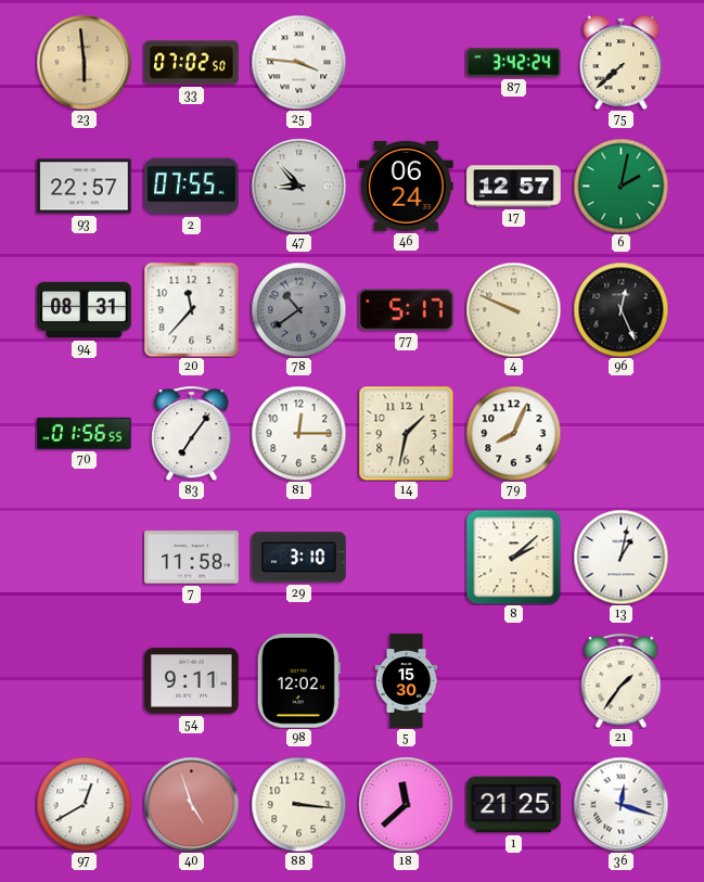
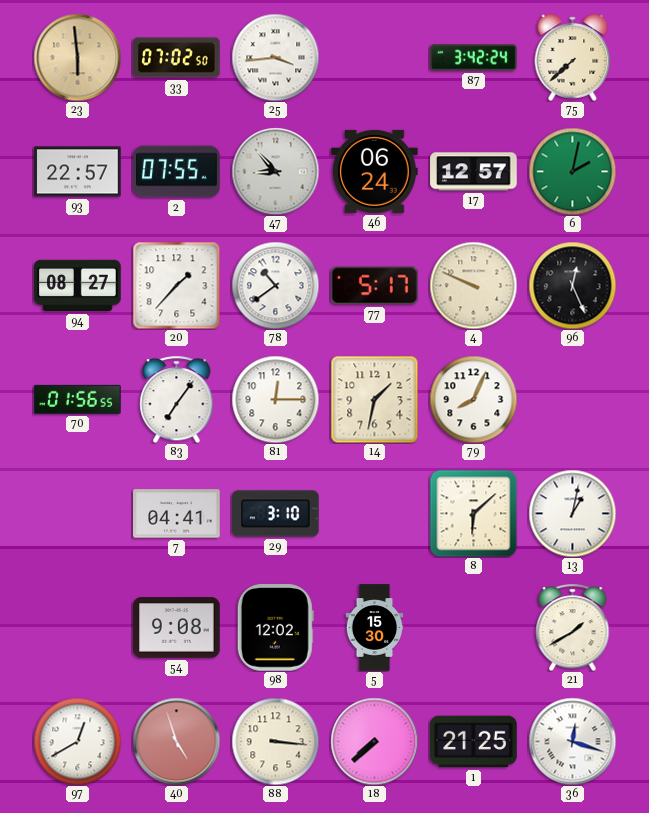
25: 3:46 -> 3:44
94: 08:31 -> 08:27
20: 11:37 -> 1:37
78 dial: grey -> white
7: 11:58 -> 04:41
8: 2:08 -> 6:08
54: 9:11 -> 9:08
21: 1:36 -> 1:40
18: 11:38 -> 7:38
